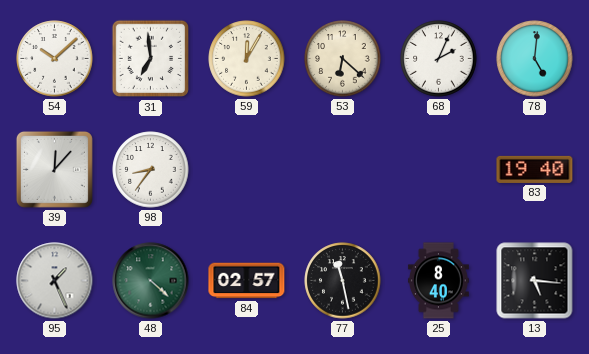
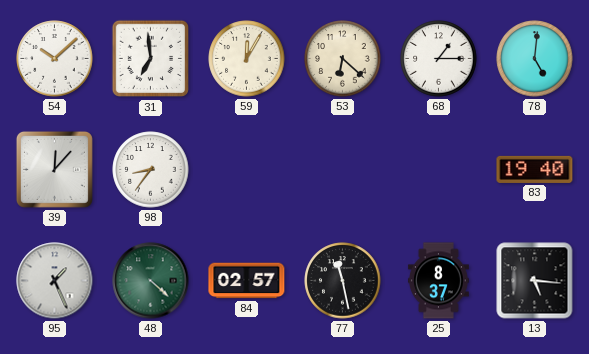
68: 2:04 -> 1:15
25: 8:40 -> 8:37
